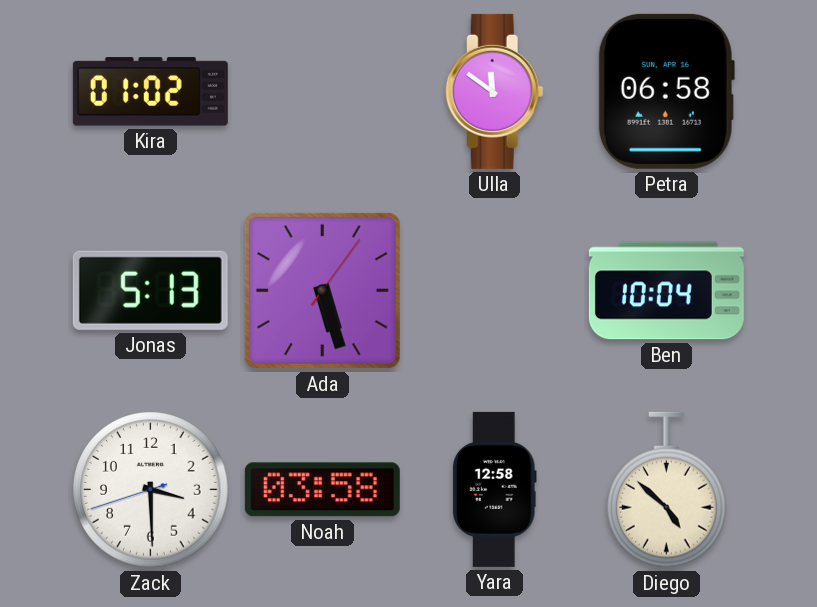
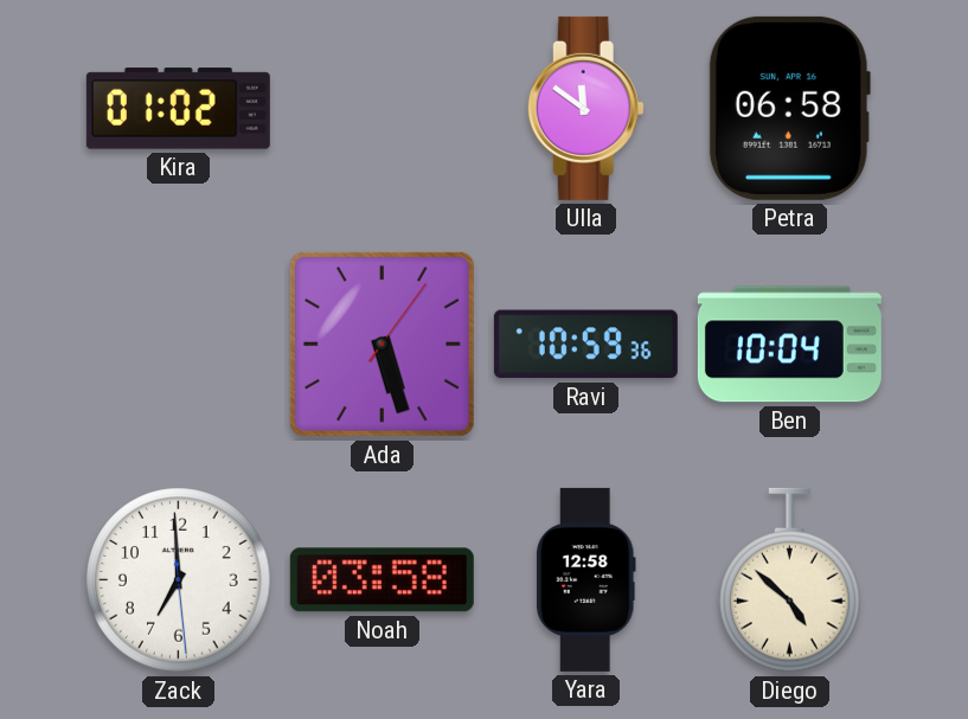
Jonas: 5:13 -> none
Ravi: none -> 10:59
Zack: 3:29 -> 6:59
